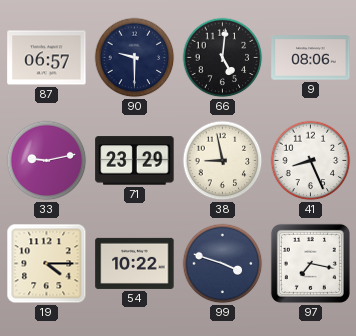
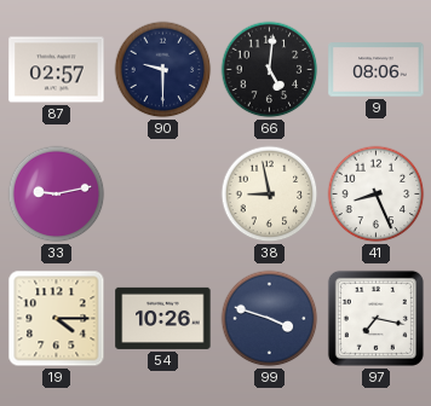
87: 06:57 -> 02:57
71: 23:29 -> none
54: 10:22 -> 10:26
